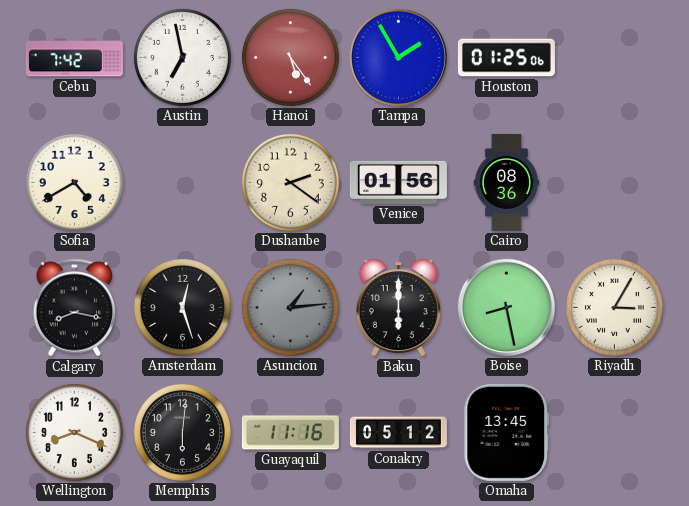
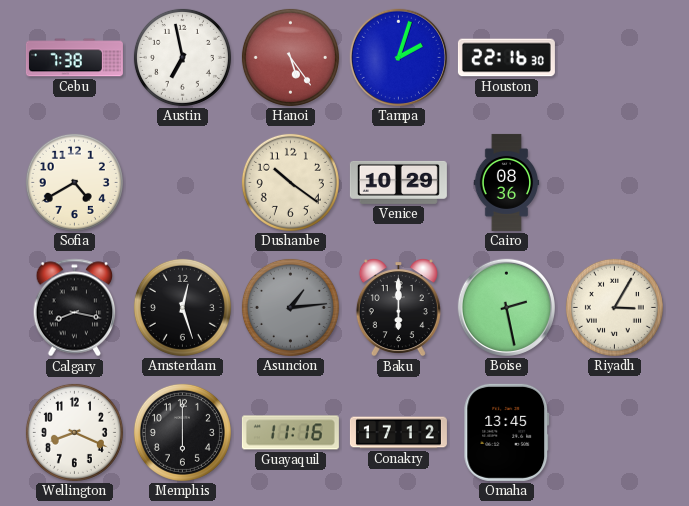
Cebu: 7:42 -> 7:38
Tampa: 1:55 -> 2:03
Houston: 01:25 -> 22:16
Dushanbe: 2:21 -> 10:21
Venice: 01:56 -> 10:29
Boise: 8:28 -> 2:28
Memphis: 6:01 -> 6:00
Conakry: 05:12 -> 17:12
